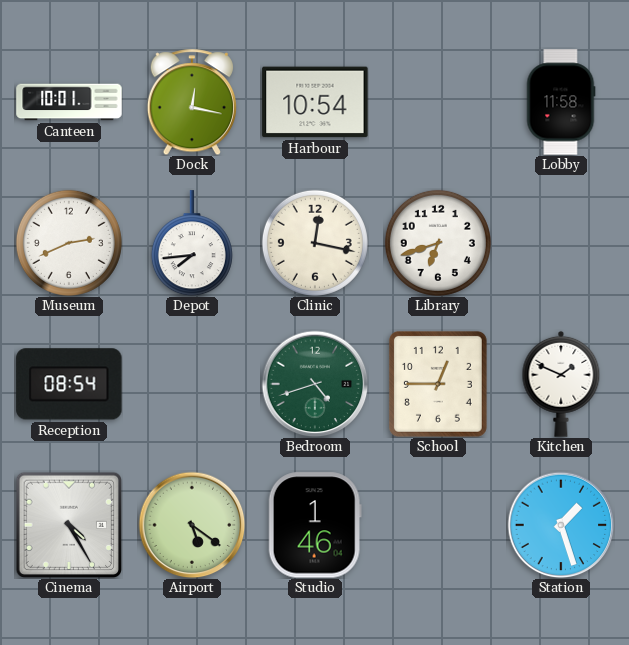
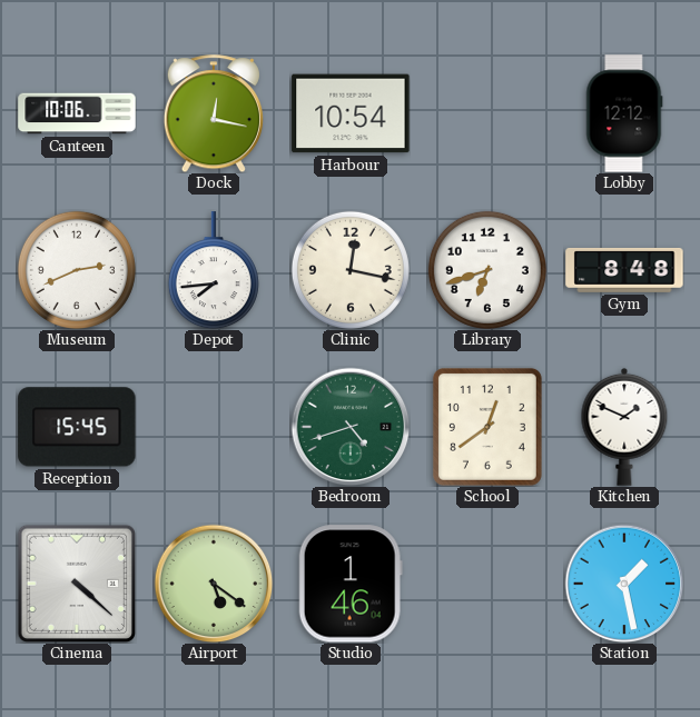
Canteen: 10:01 -> 10:06
Lobby: 11:58 -> 12:12
Gym: none -> 8:48
Reception: 08:54 -> 15:45
School: 12:45 -> 12:39
Cinema: 4:25 -> 4:22
Station: 1:27 -> 1:28
